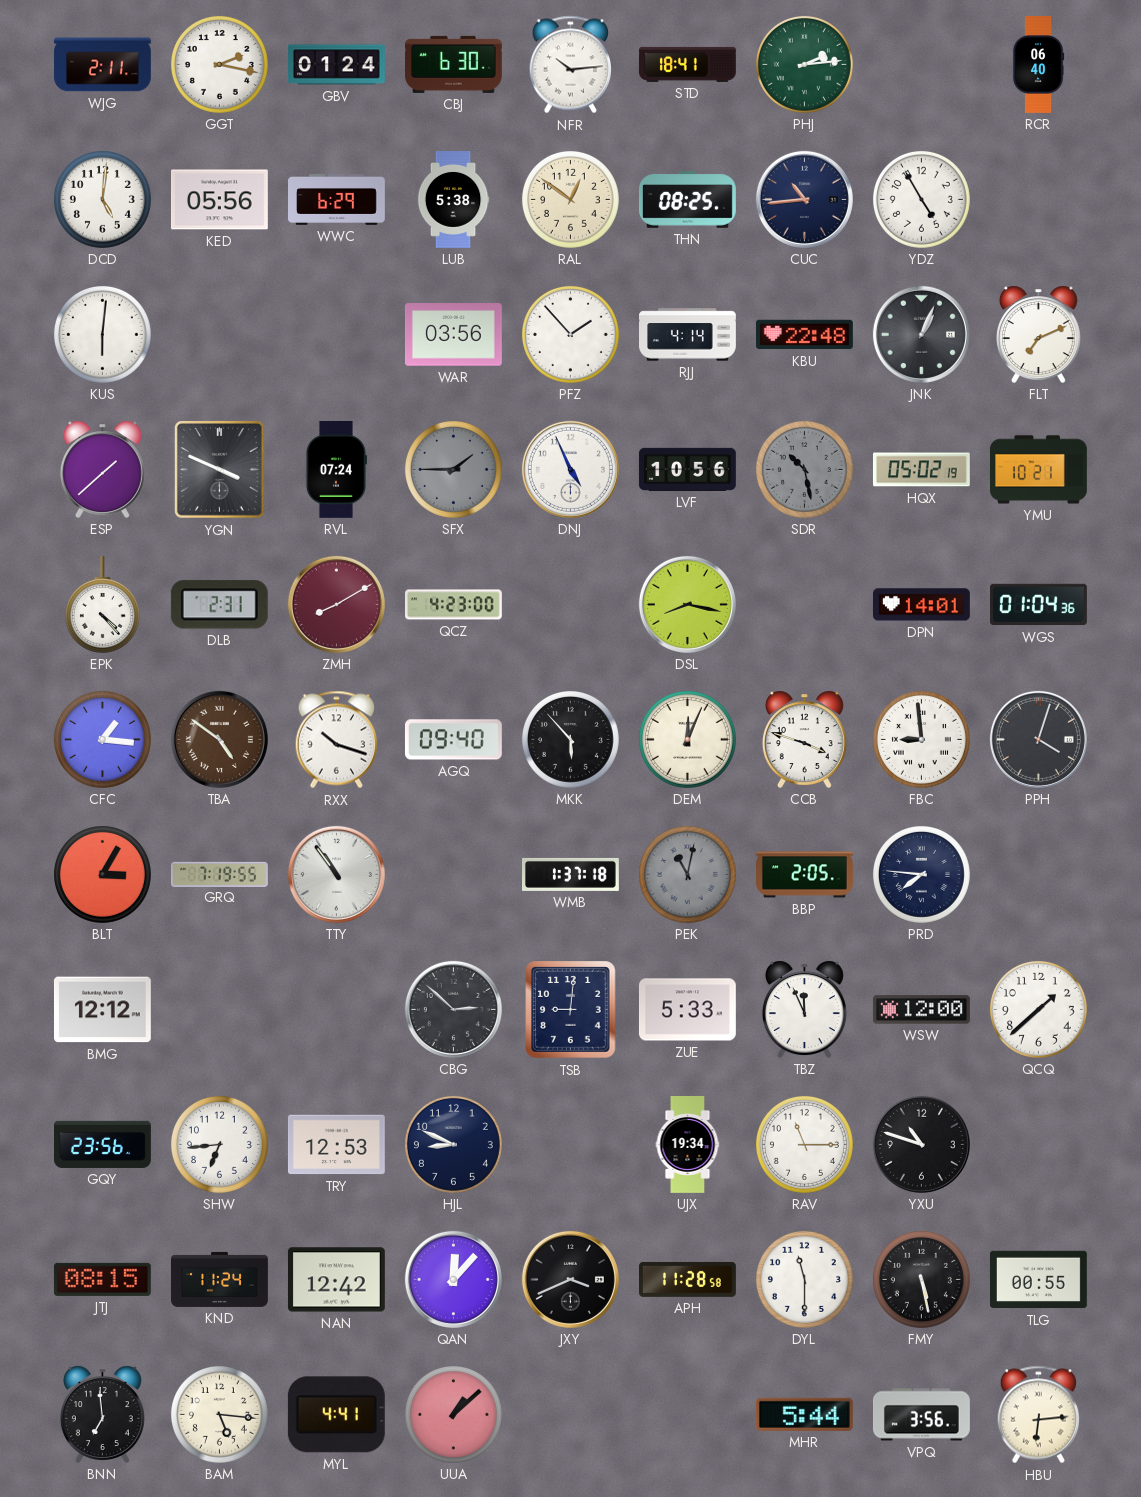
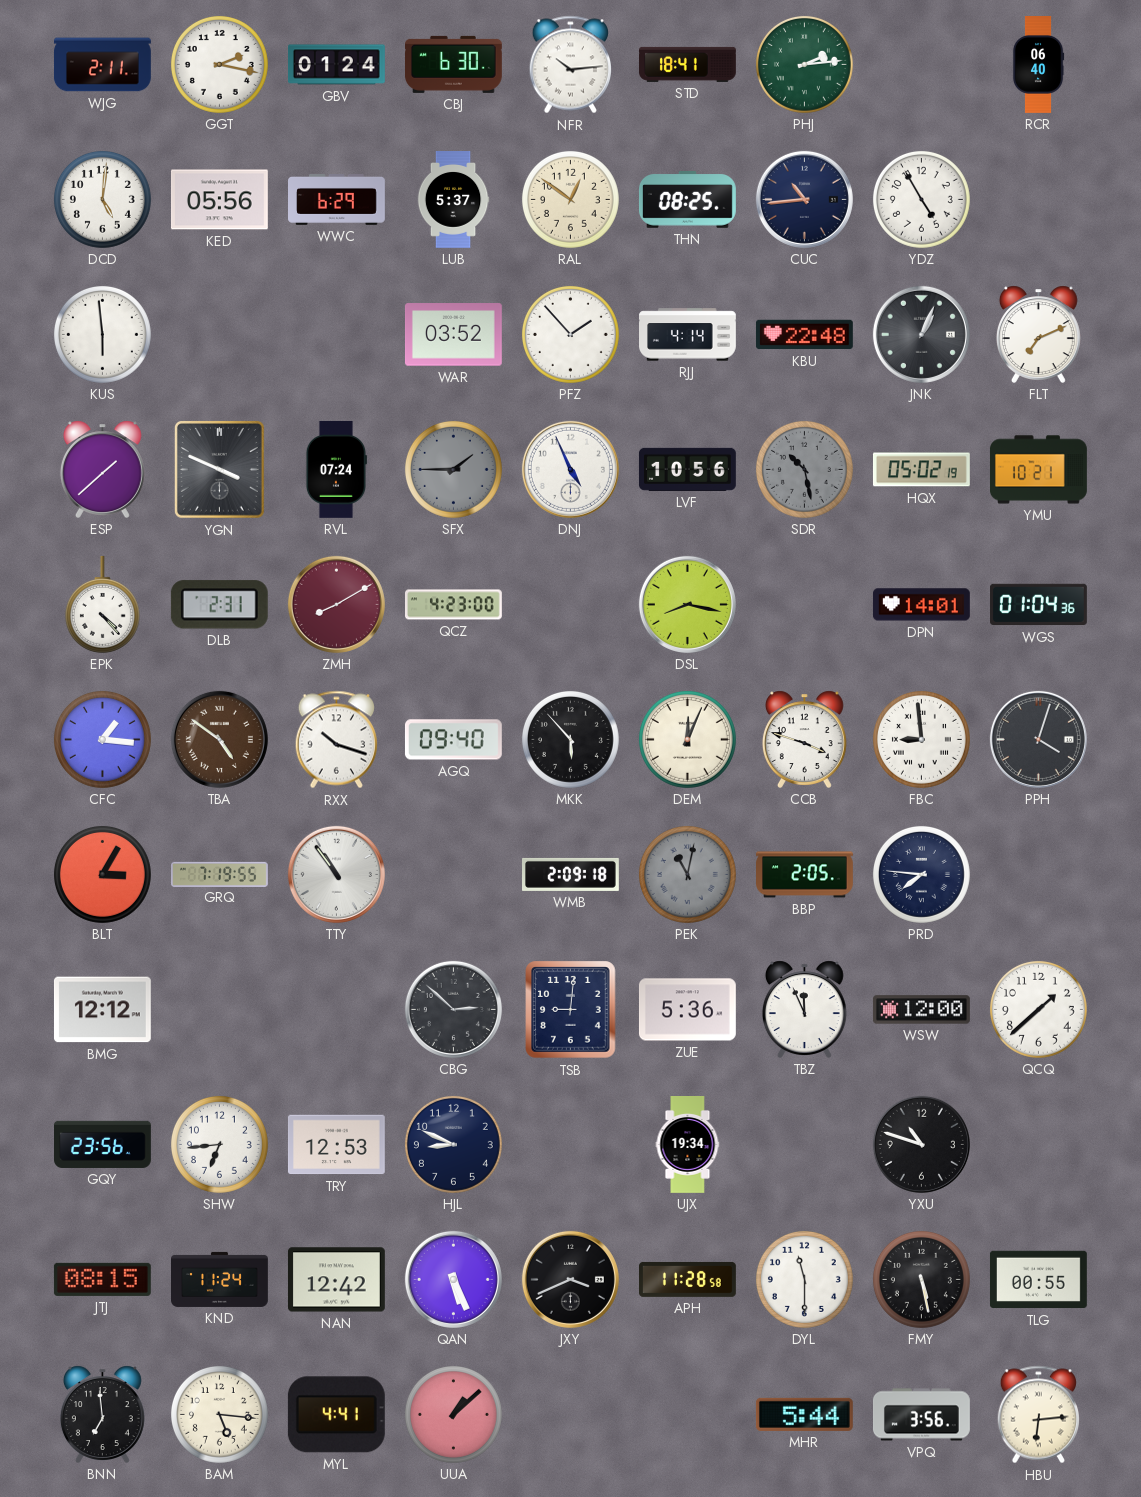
LUB: 5:38 -> 5:37
KUS: 6:01 -> 5:59
WAR: 03:56 -> 03:52
WMB: 1:37 -> 2:09
ZUE: 5:33 -> 5:36
RAV: 11:15 -> none
QAN: 12:07 -> 5:26
